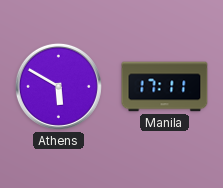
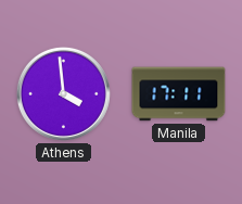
Athens: 5:50 -> 3:59
